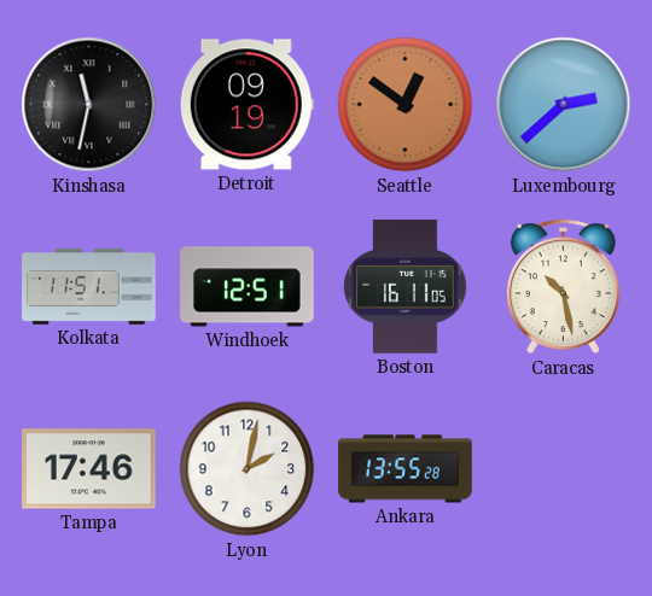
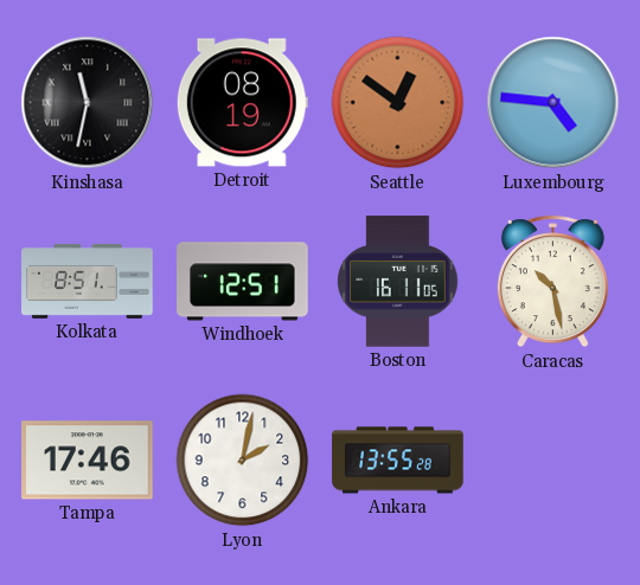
Detroit: 09:19 -> 08:19
Luxembourg: 2:38 -> 4:46
Kolkata: 11:51 -> 8:51
